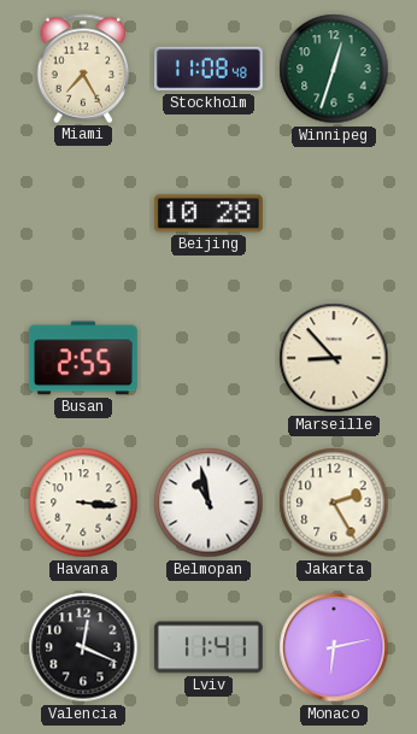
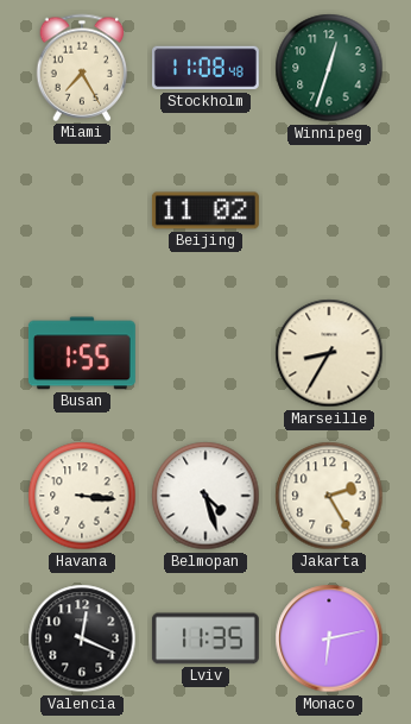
Beijing: 10:28 -> 11:02
Busan: 2:55 -> 1:55
Marseille: 8:53 -> 8:35
Belmopan: 10:58 -> 4:27
Lviv: 11:41 -> 11:35
